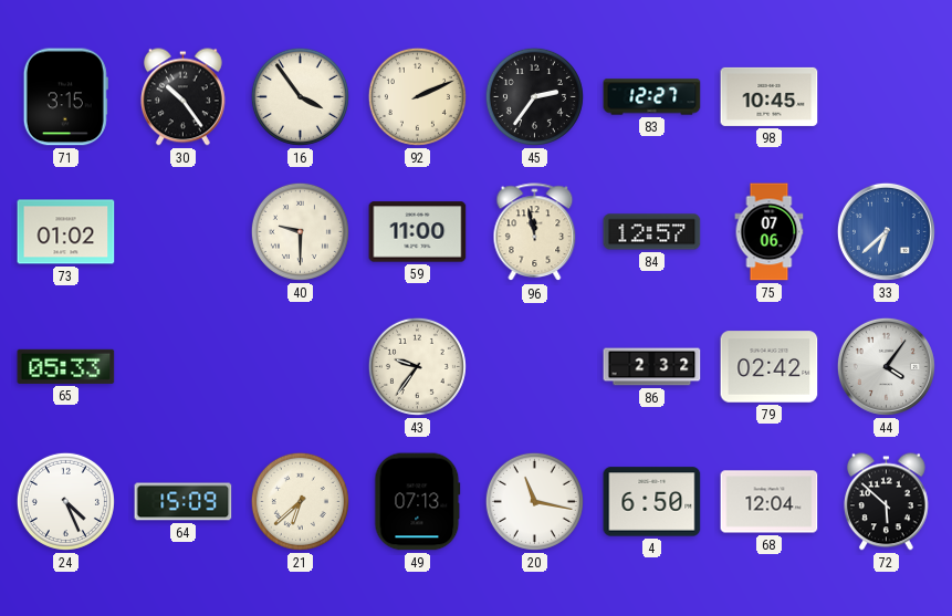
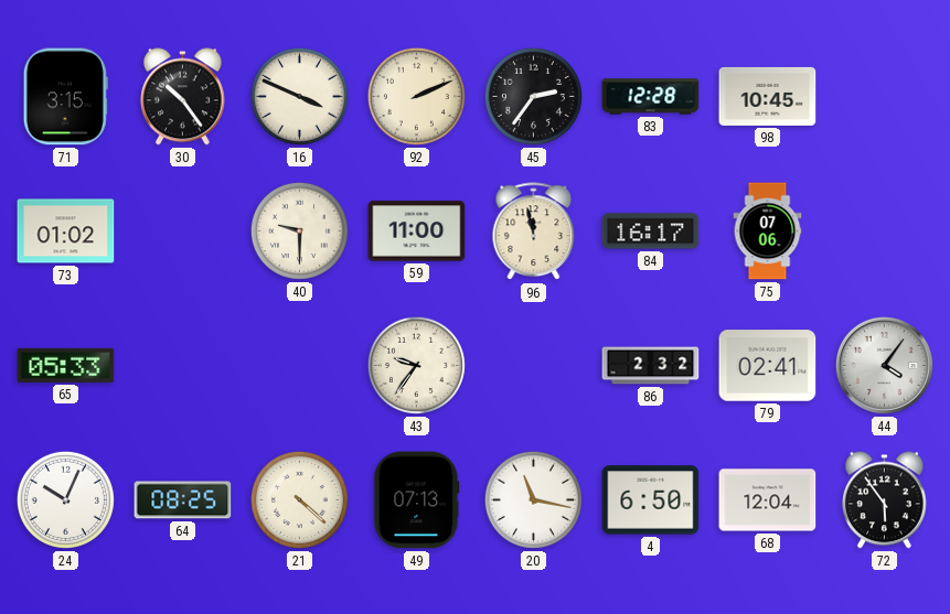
16: 3:54 -> 3:49
83: 12:27 -> 12:28
84: 12:57 -> 16:17
33: 6:38 -> none
79: 02:42 -> 02:41
24: 4:26 -> 10:04
64: 15:09 -> 08:25
21: 6:38 -> 4:22
72: 5:52 -> 5:54
